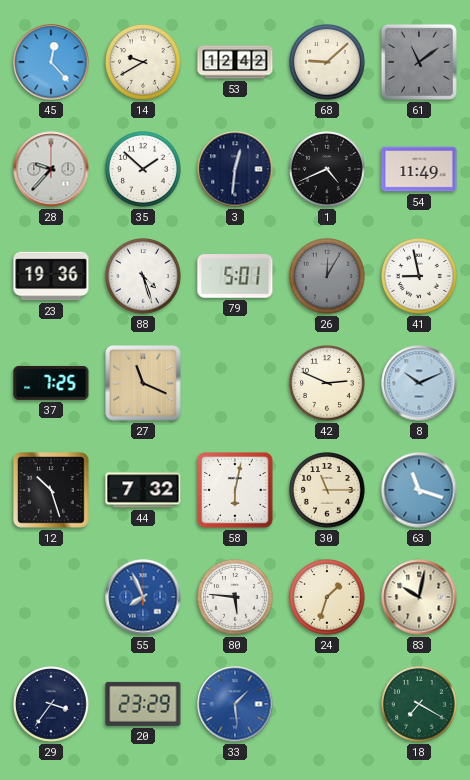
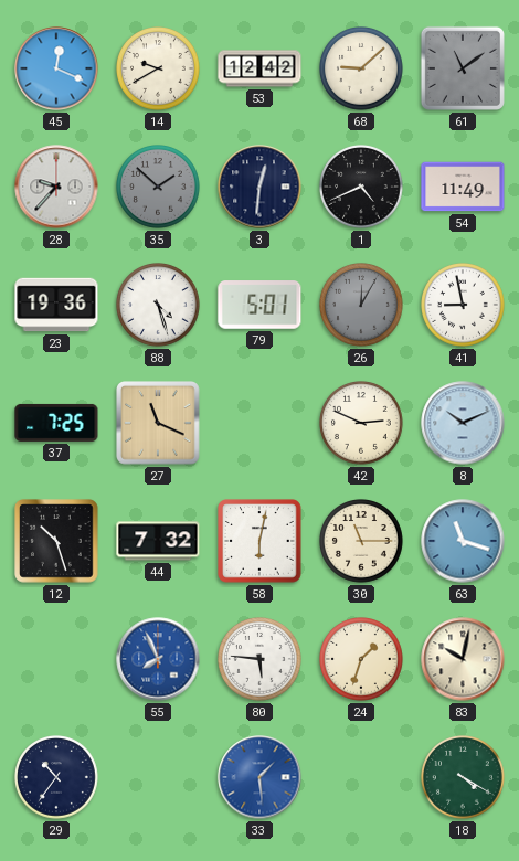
45: 12:23 -> 12:19
35 dial: white -> grey
29: 3:36 -> 10:36
20: 23:29 -> none
18: 7:20 -> 4:20
